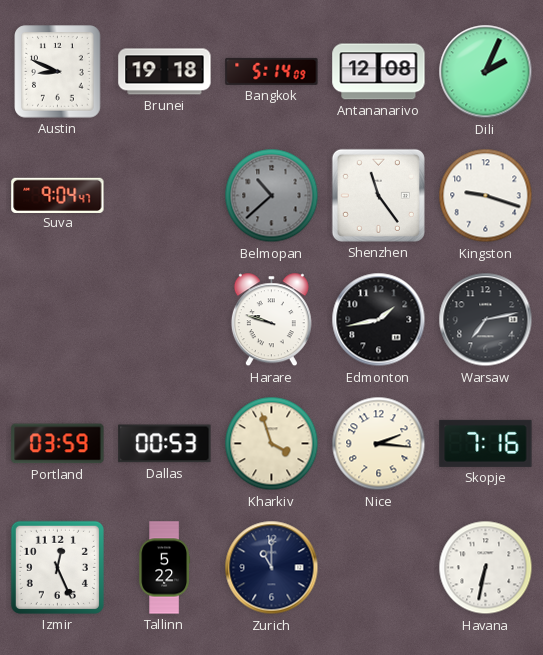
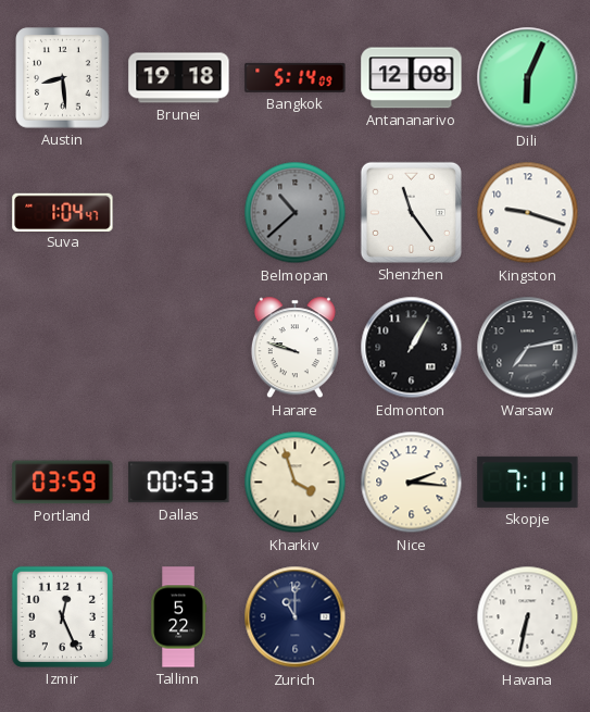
Austin: 8:49 -> 8:29
Dili: 2:04 -> 6:04
Suva: 9:04 -> 1:04
Edmonton: 1:43 -> 1:05
Skopje: 7:16 -> 7:11
